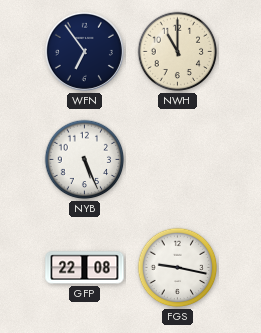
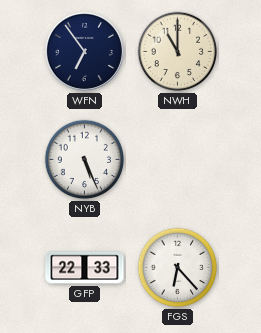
GFP: 22:08 -> 22:33
FGS: 9:17 -> 6:23
